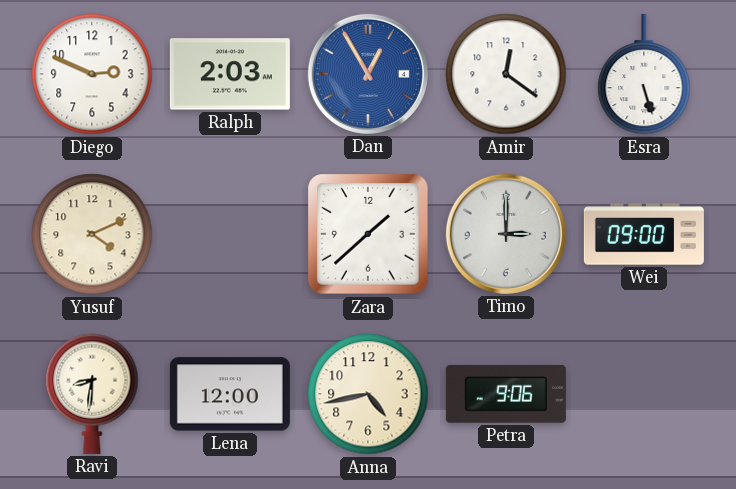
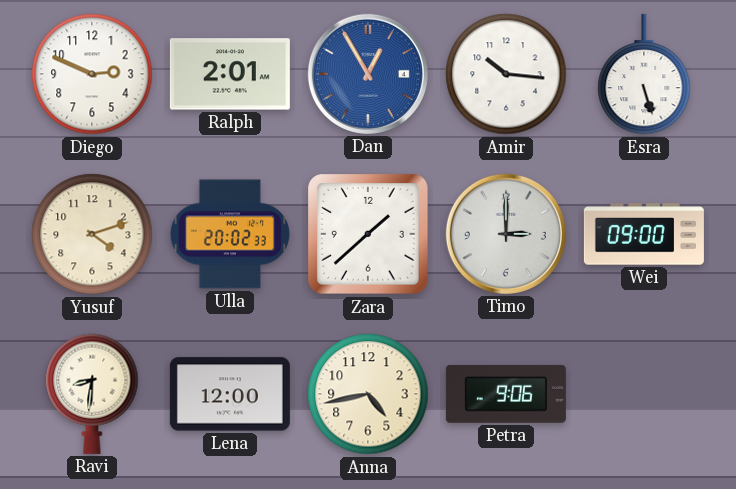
Ralph: 2:03 -> 2:01
Amir: 12:21 -> 10:16
Yusuf: 4:11 -> 4:12
Ulla: none -> 20:02
